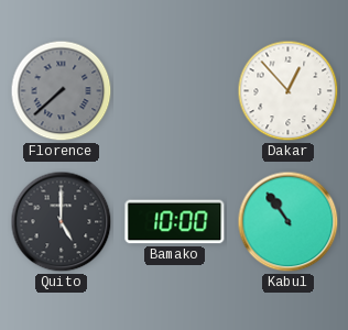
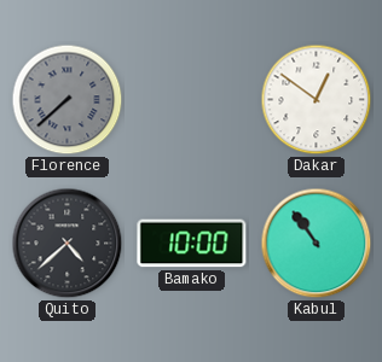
Dakar: 12:53 -> 12:51
Quito: 5:00 -> 4:38
